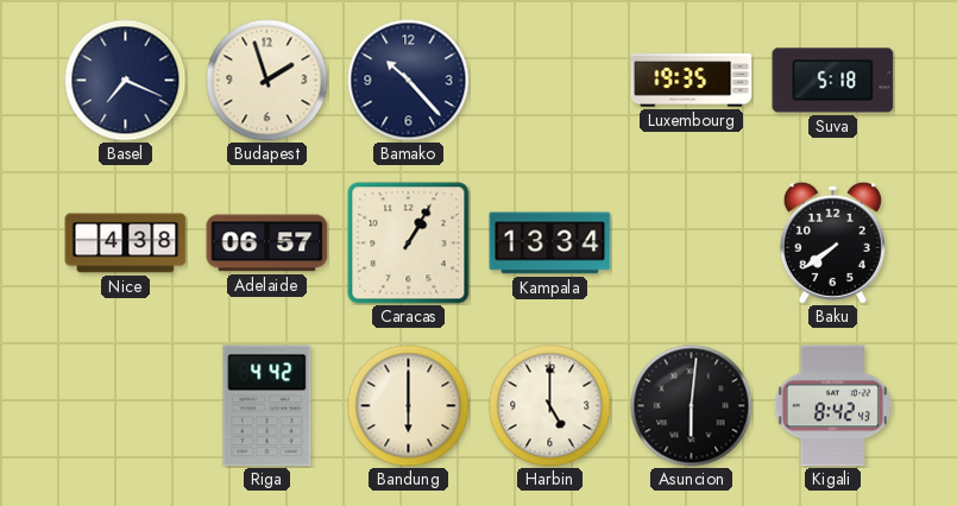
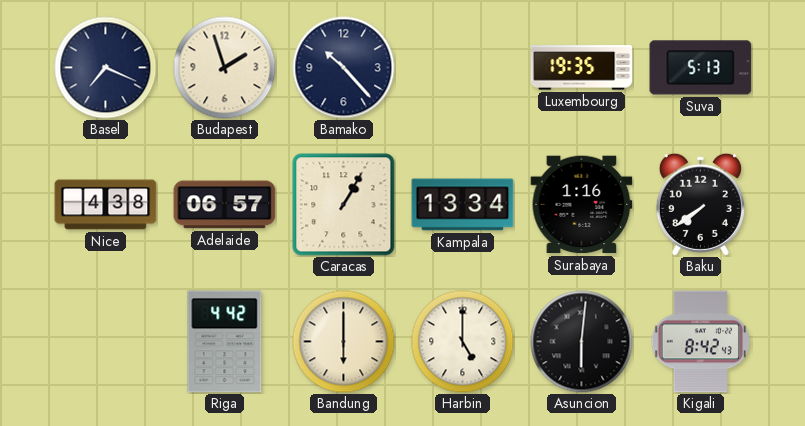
Suva: 5:18 -> 5:13
Surabaya: none -> 1:16
